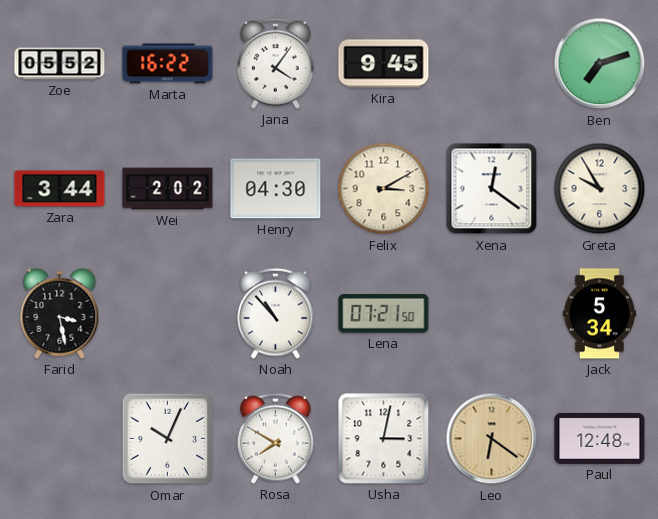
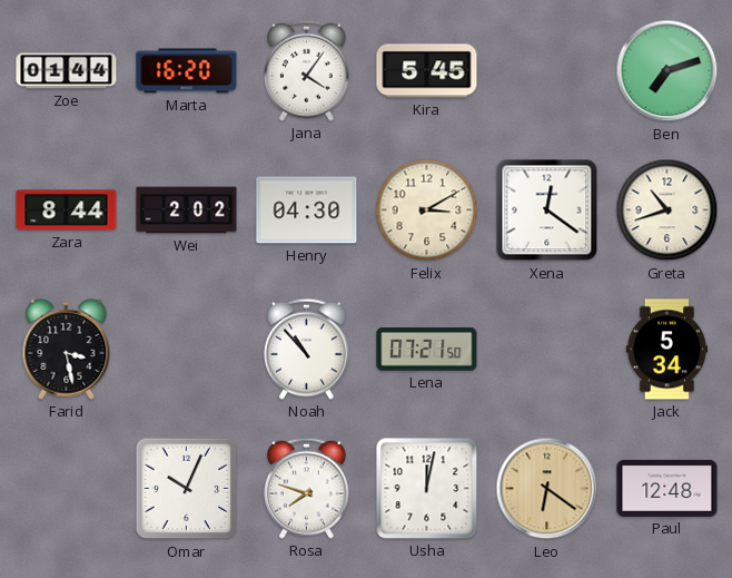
Zoe: 05:52 -> 01:44
Marta: 16:22 -> 16:20
Kira: 9:45 -> 5:45
Zara: 3:44 -> 8:44
Greta: 9:55 -> 10:42
Rosa: 7:50 -> 7:48
Usha: 3:02 -> 12:02
